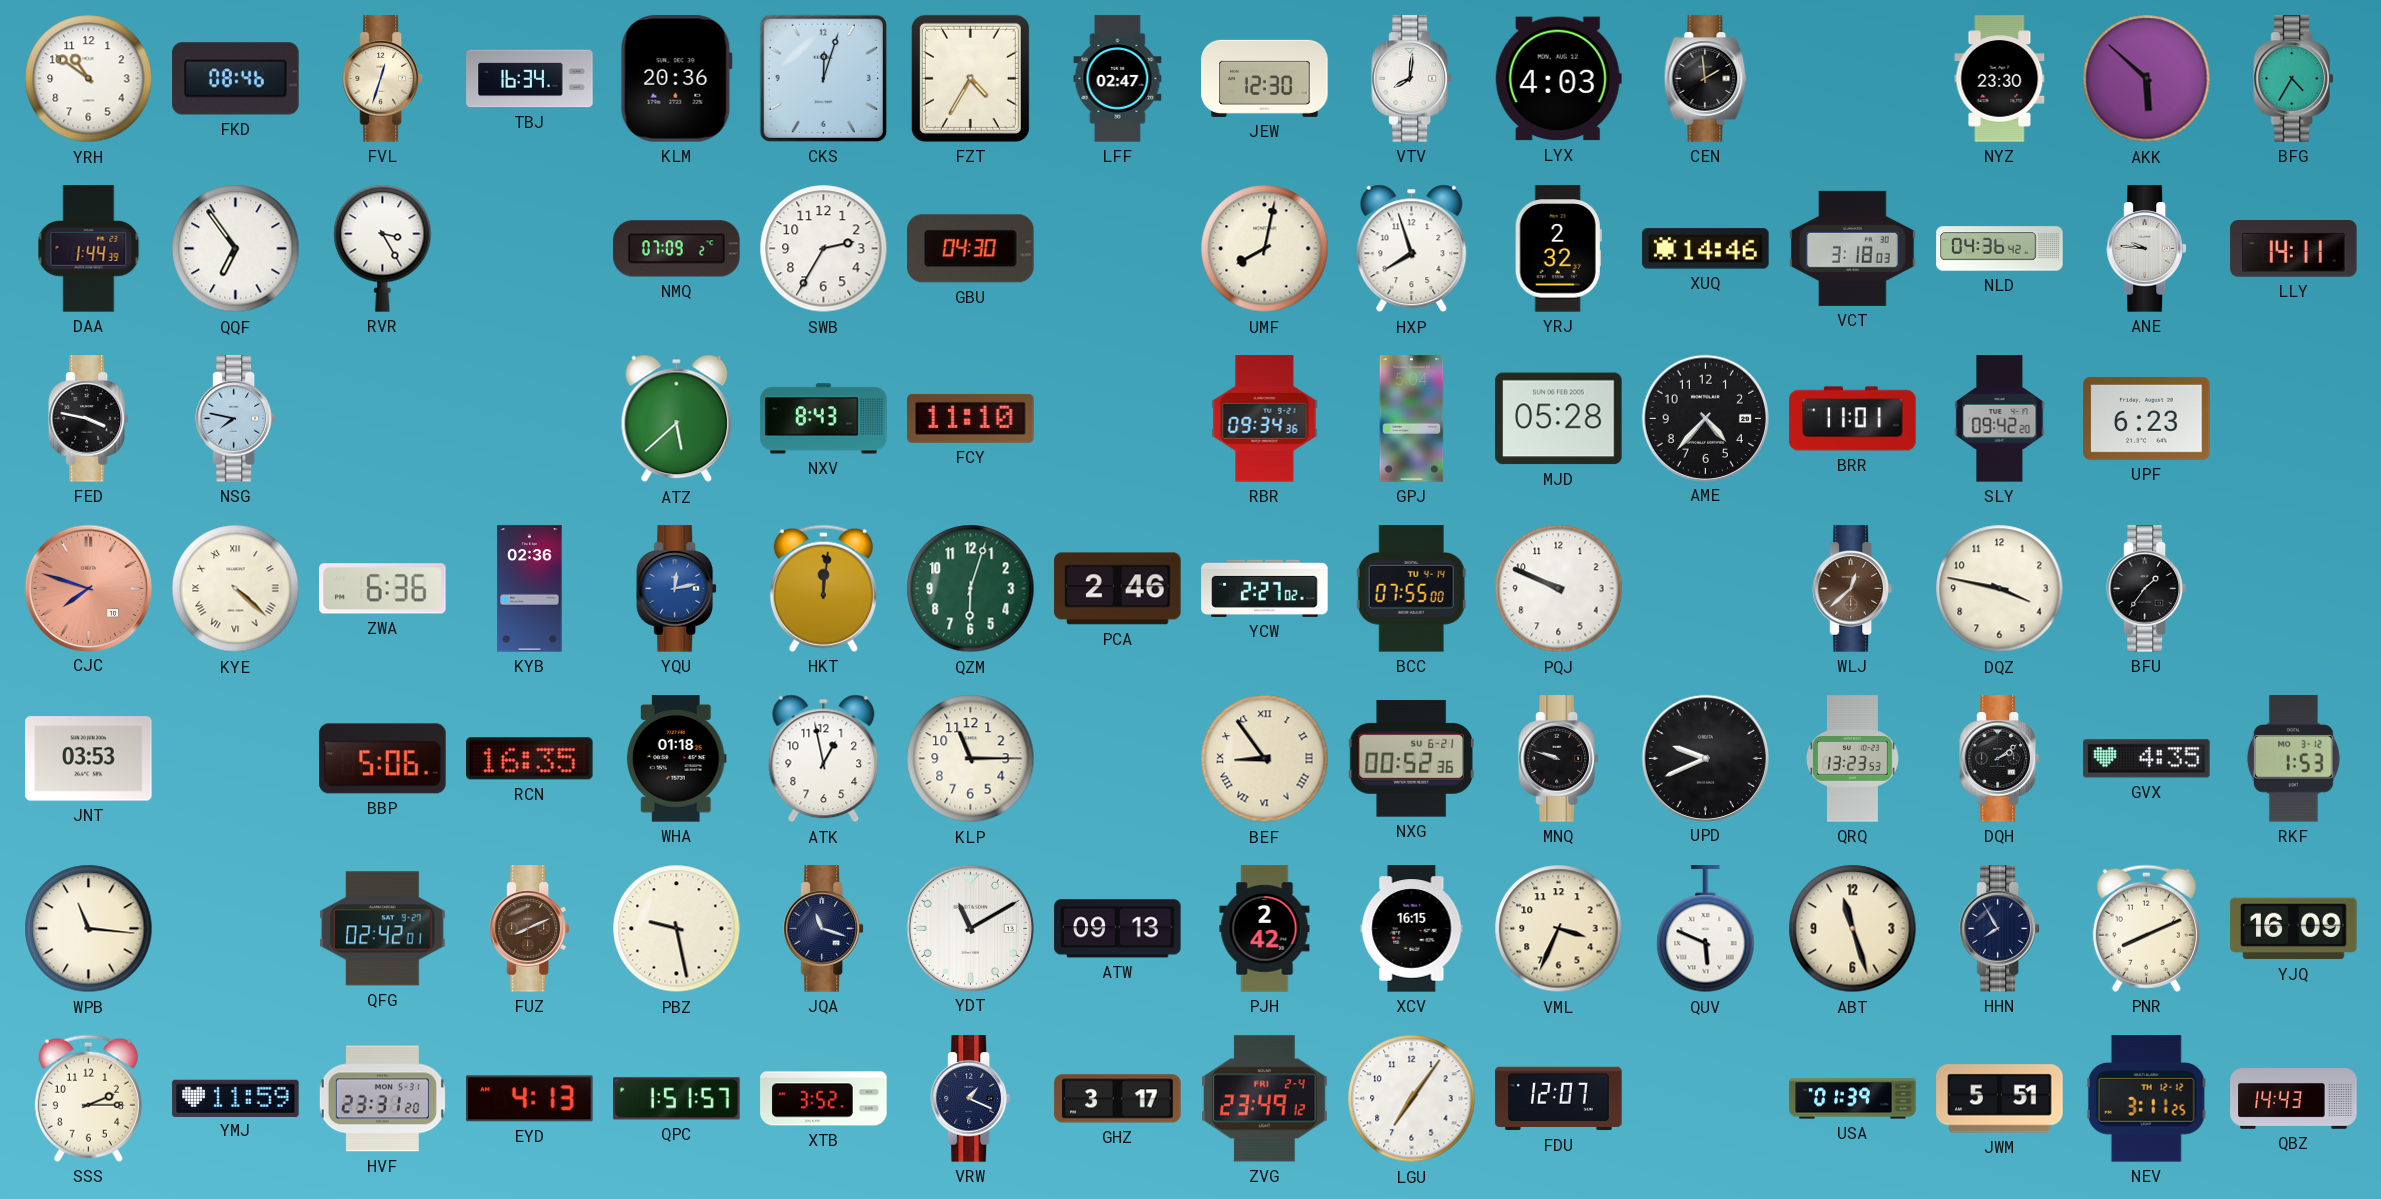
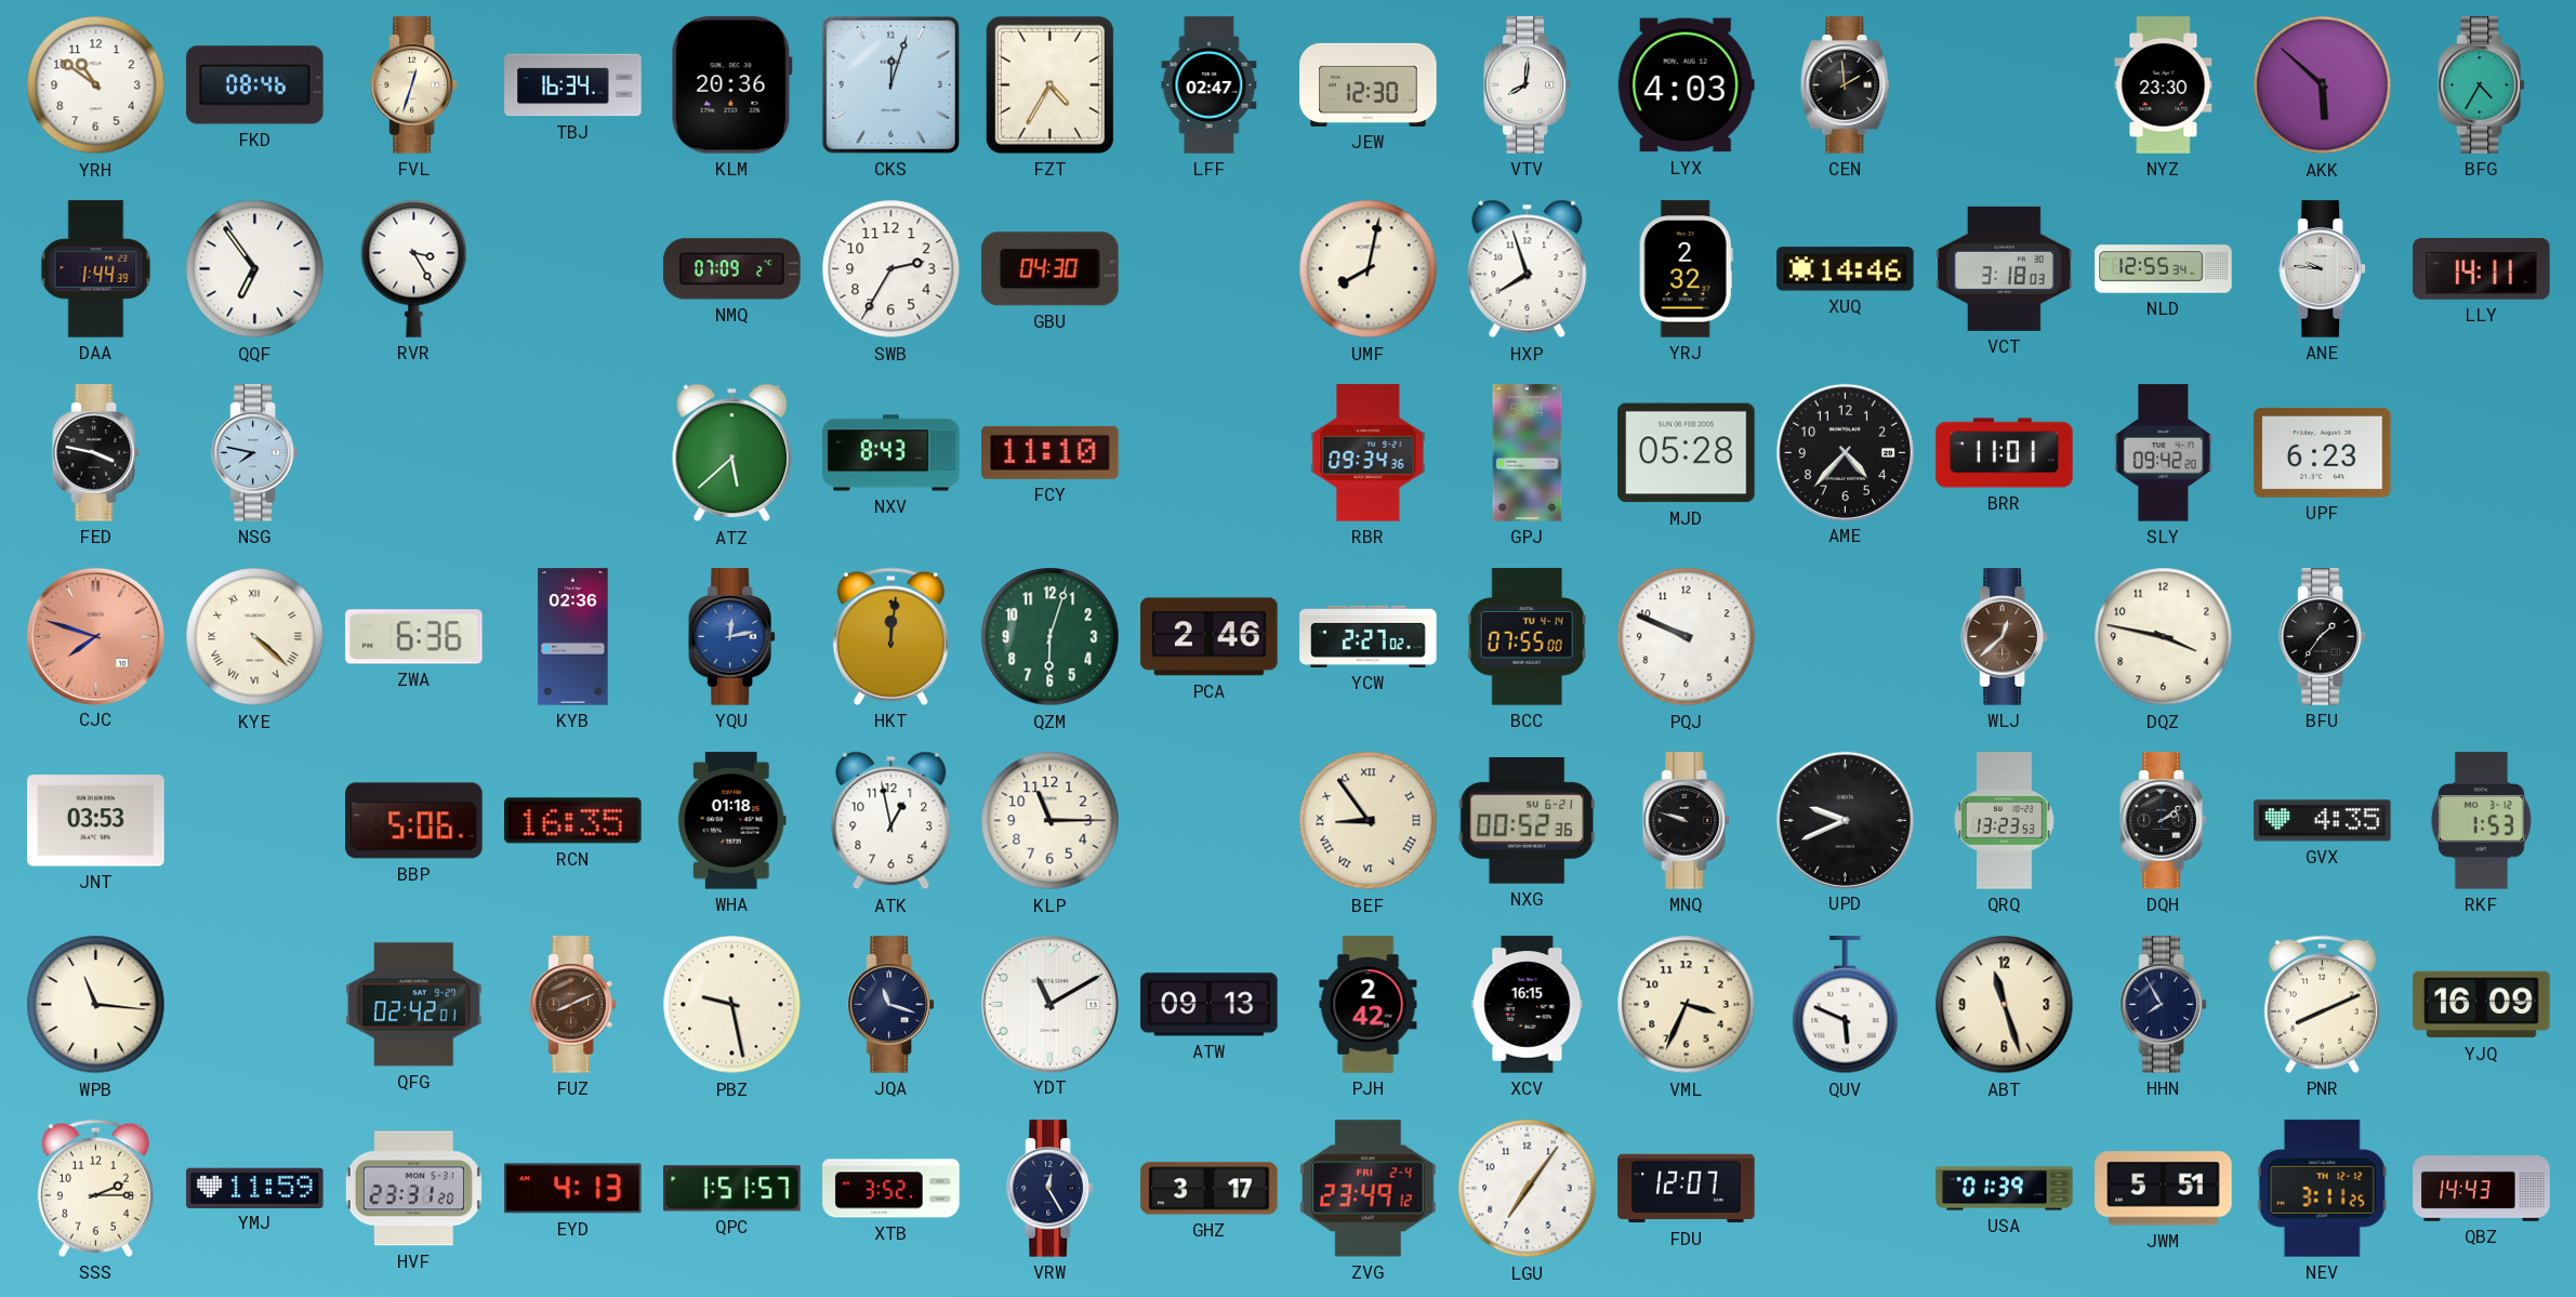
NLD: 04:36 -> 12:55
VRW: 1:19 -> 12:25
